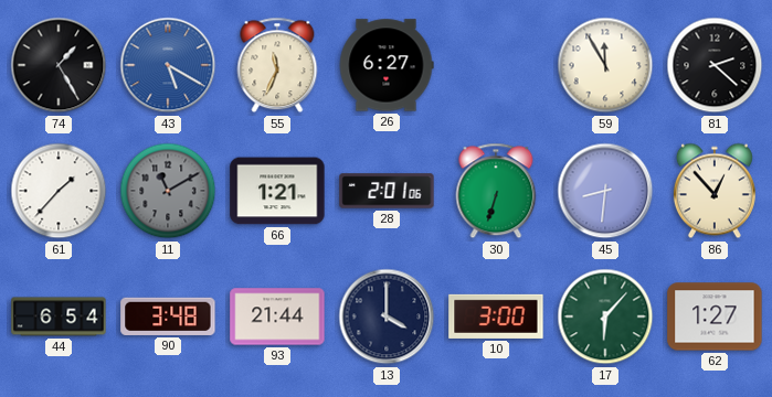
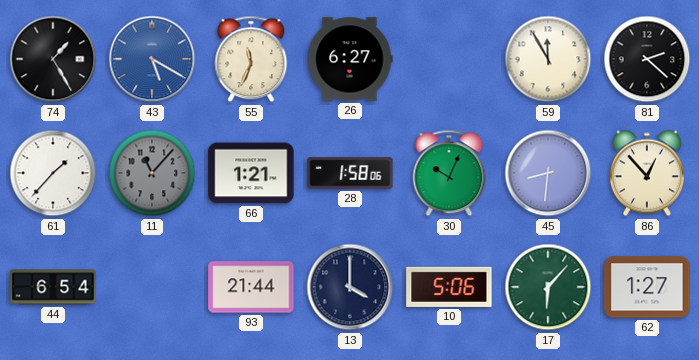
11: 11:10 -> 11:07
28: 2:01 -> 1:58
30: 6:33 -> 10:04
90: 3:48 -> none
10: 3:00 -> 5:06
